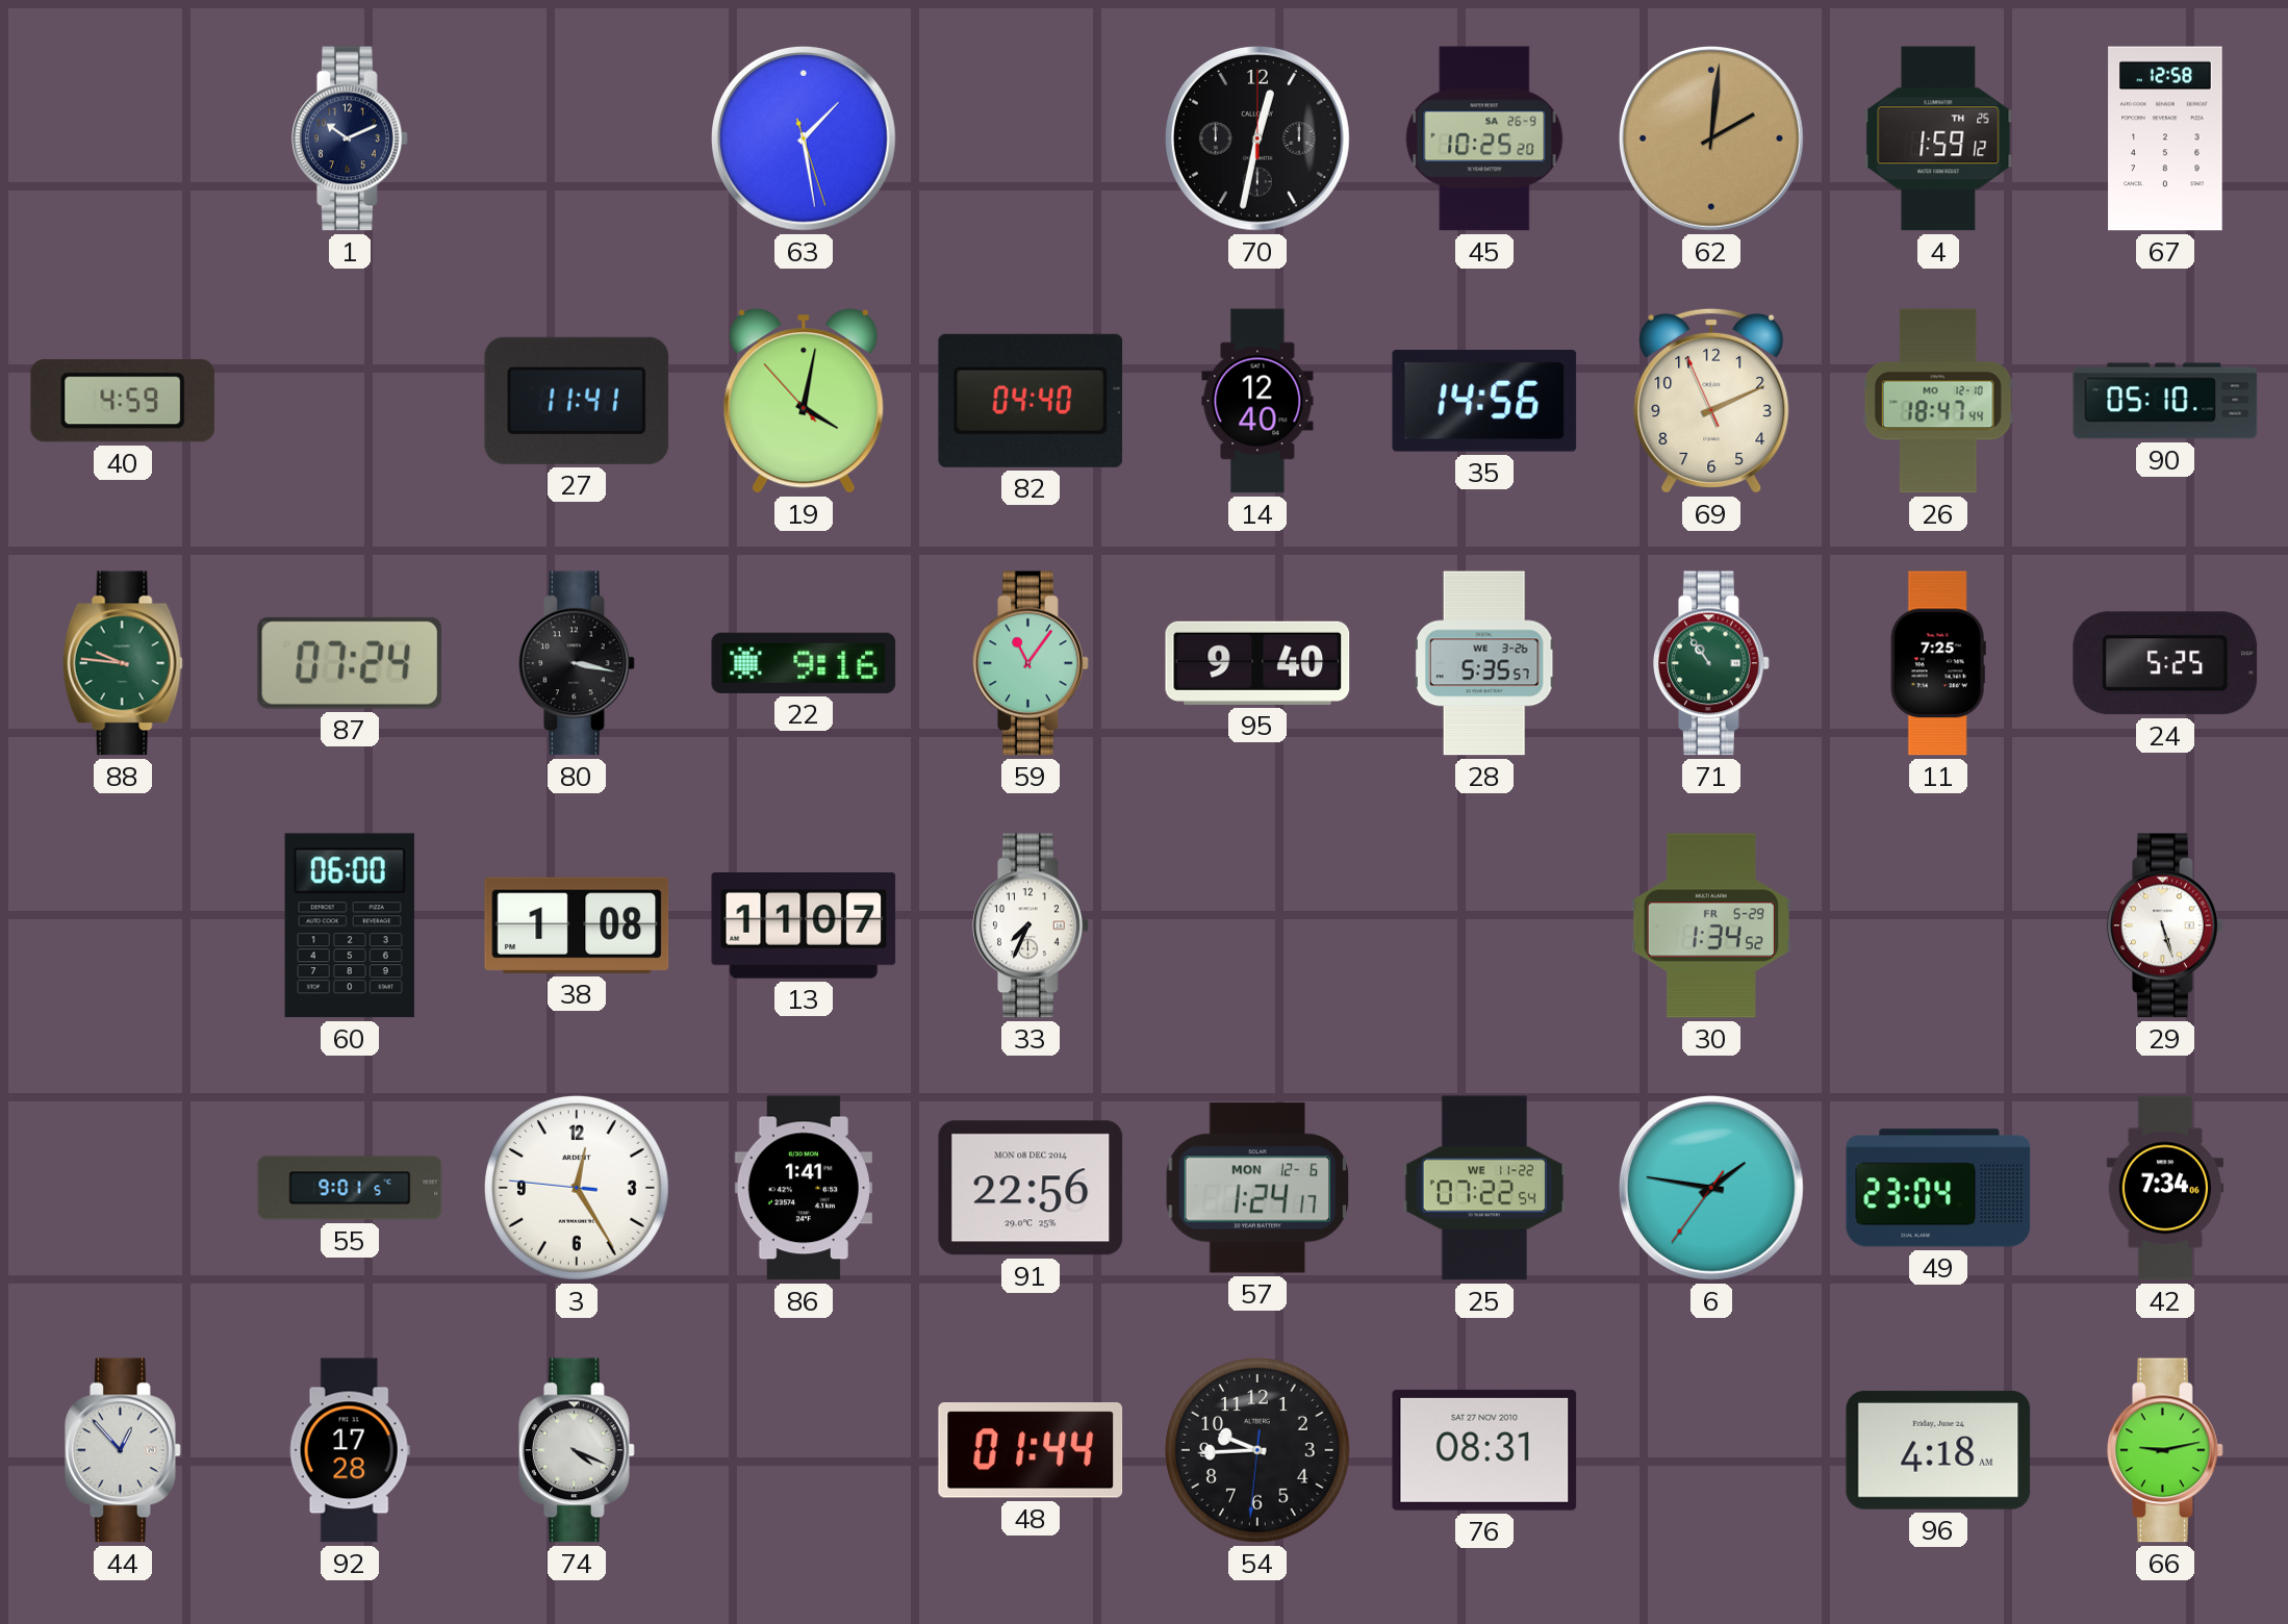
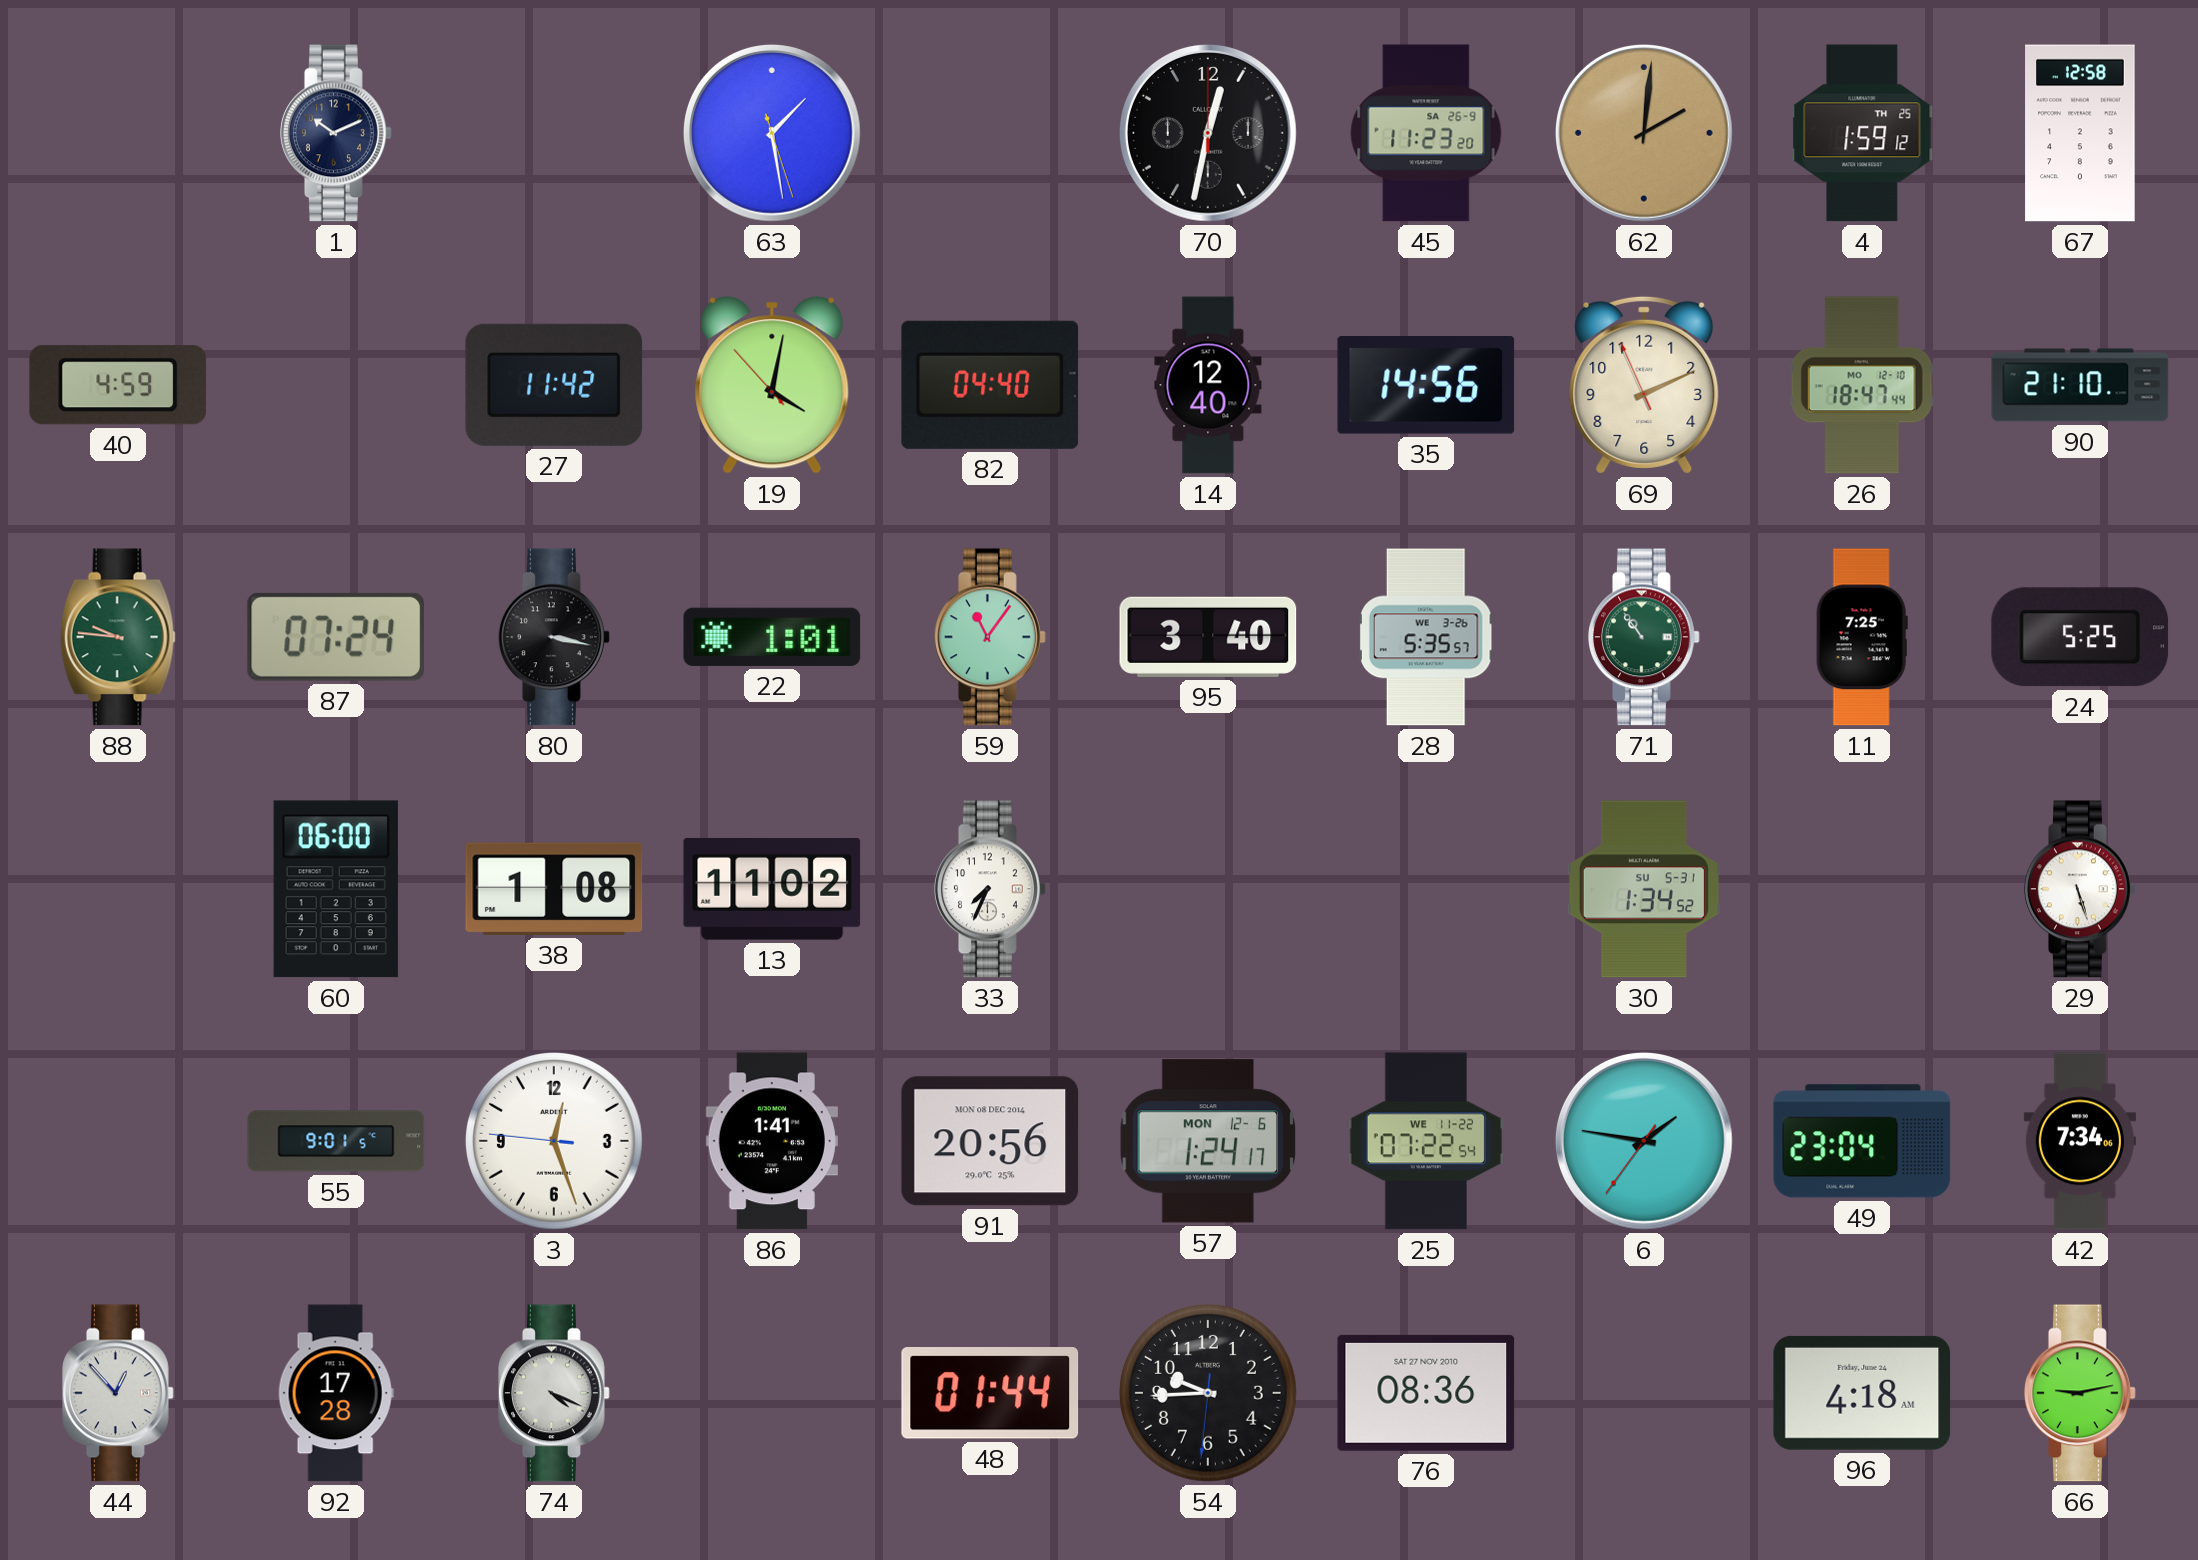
45: 10:25 -> 11:23
27: 11:41 -> 11:42
90: 05:10 -> 21:10
22: 9:16 -> 1:01
95: 9:40 -> 3:40
13: 11:07 -> 11:02
30 date: FR 5-29 -> SU 5-31
3: 12:24 -> 12:26
91: 22:56 -> 20:56
76: 08:31 -> 08:36
